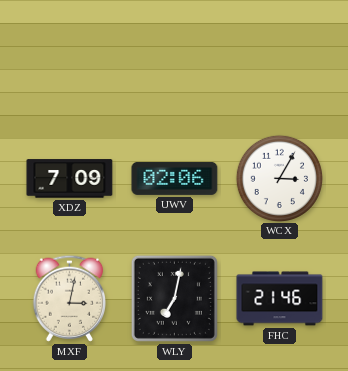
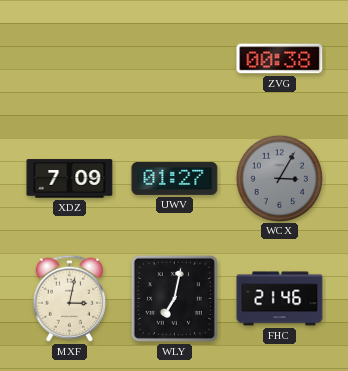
ZVG: none -> 00:38
UWV: 02:06 -> 01:27
WCX dial: white -> grey
